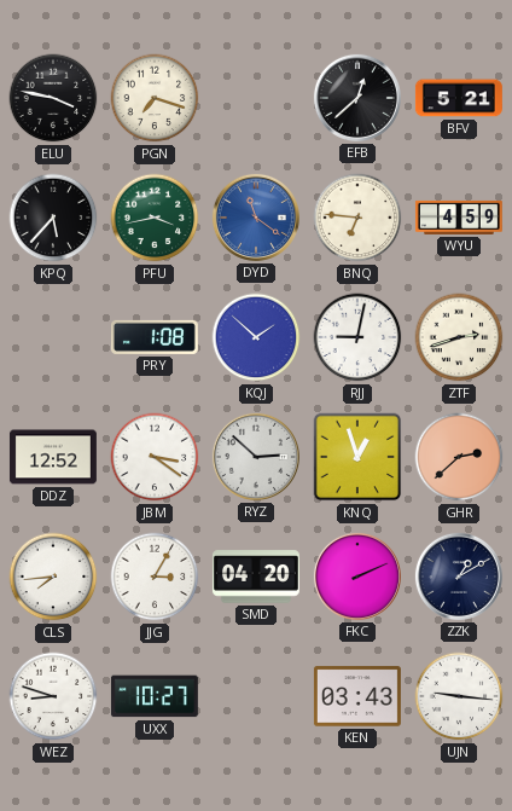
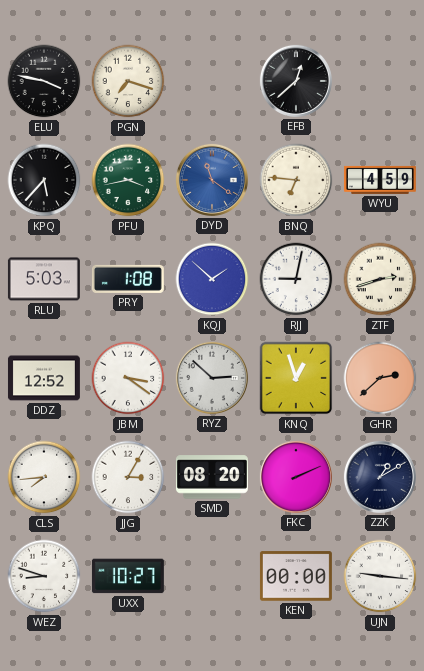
BFV: 5:21 -> none
RLU: none -> 5:03
SMD: 04:20 -> 08:20
KEN: 03:43 -> 00:00
